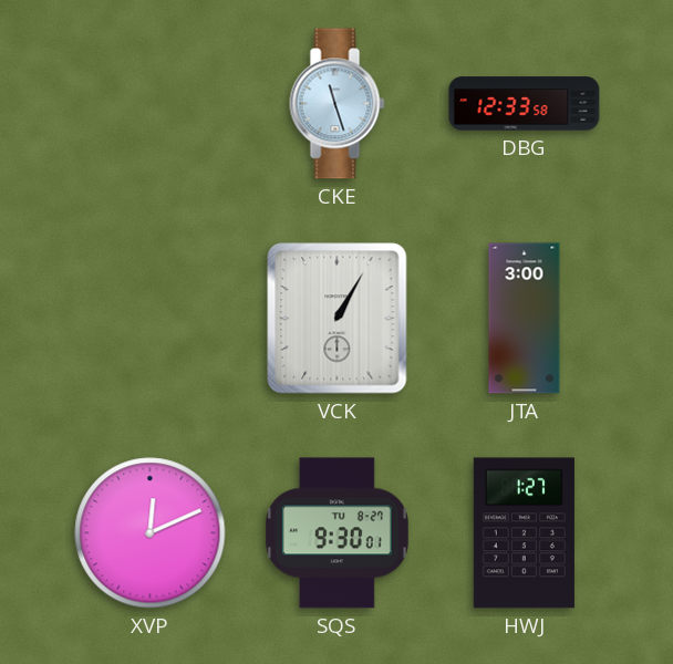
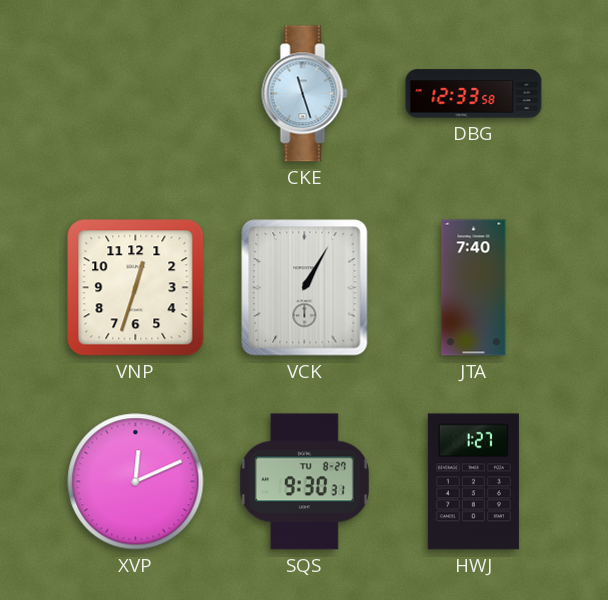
VNP: none -> 12:33
JTA: 3:00 -> 7:40
SQS: 9:30:01 -> 9:30:31
